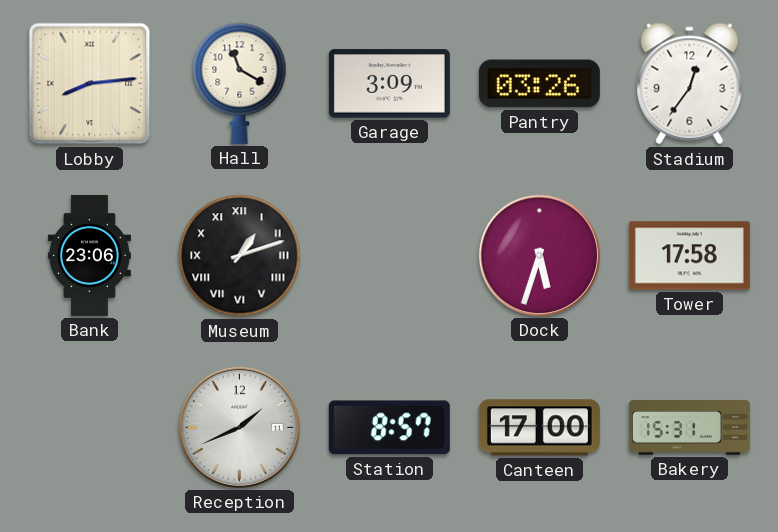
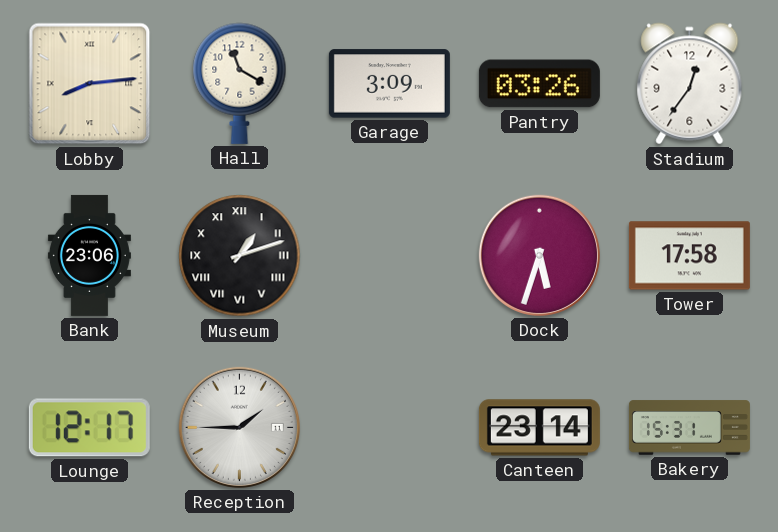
Lounge: none -> 12:17
Reception: 1:41 -> 1:45
Station: 8:57 -> none
Canteen: 17:00 -> 23:14
